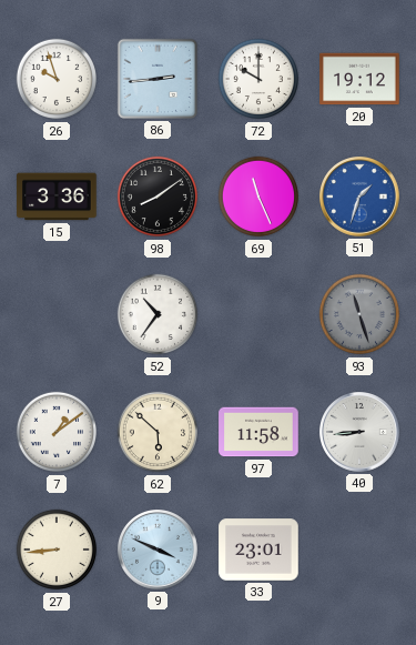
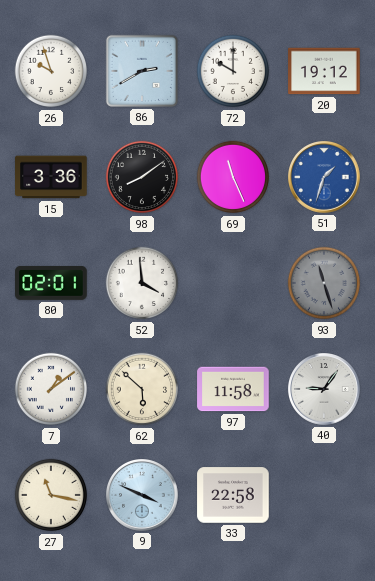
86: 2:44 -> 2:40
80: none -> 02:01
52: 10:36 -> 3:59
40: 8:44 -> 9:06
27: 8:44 -> 11:17
33: 23:01 -> 22:58
